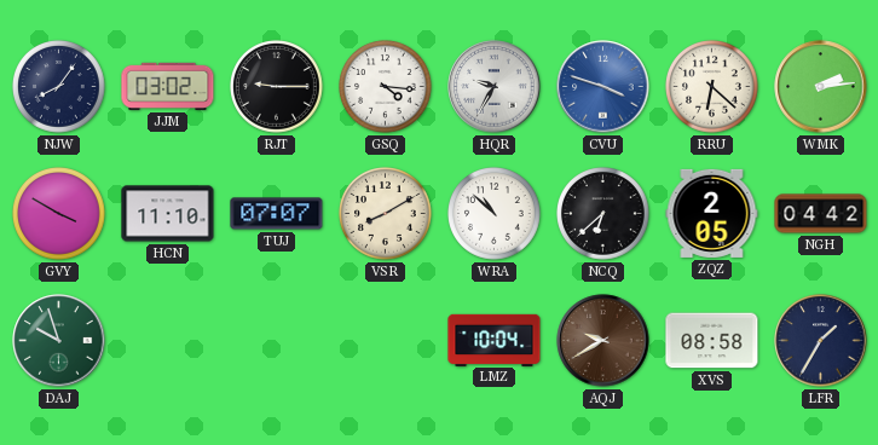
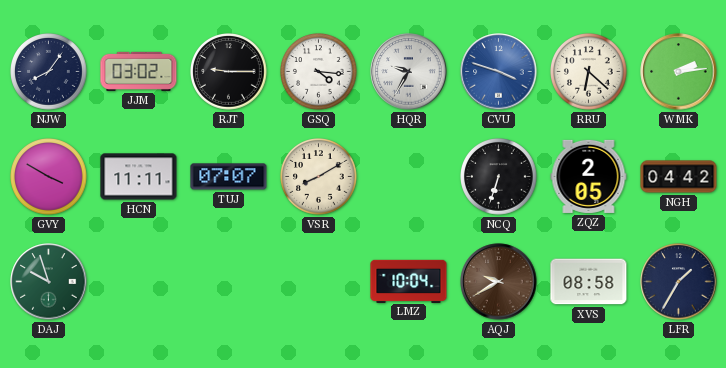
HCN: 11:10 -> 11:11
WRA: 10:52 -> none
NCQ: 6:38 -> 6:33
